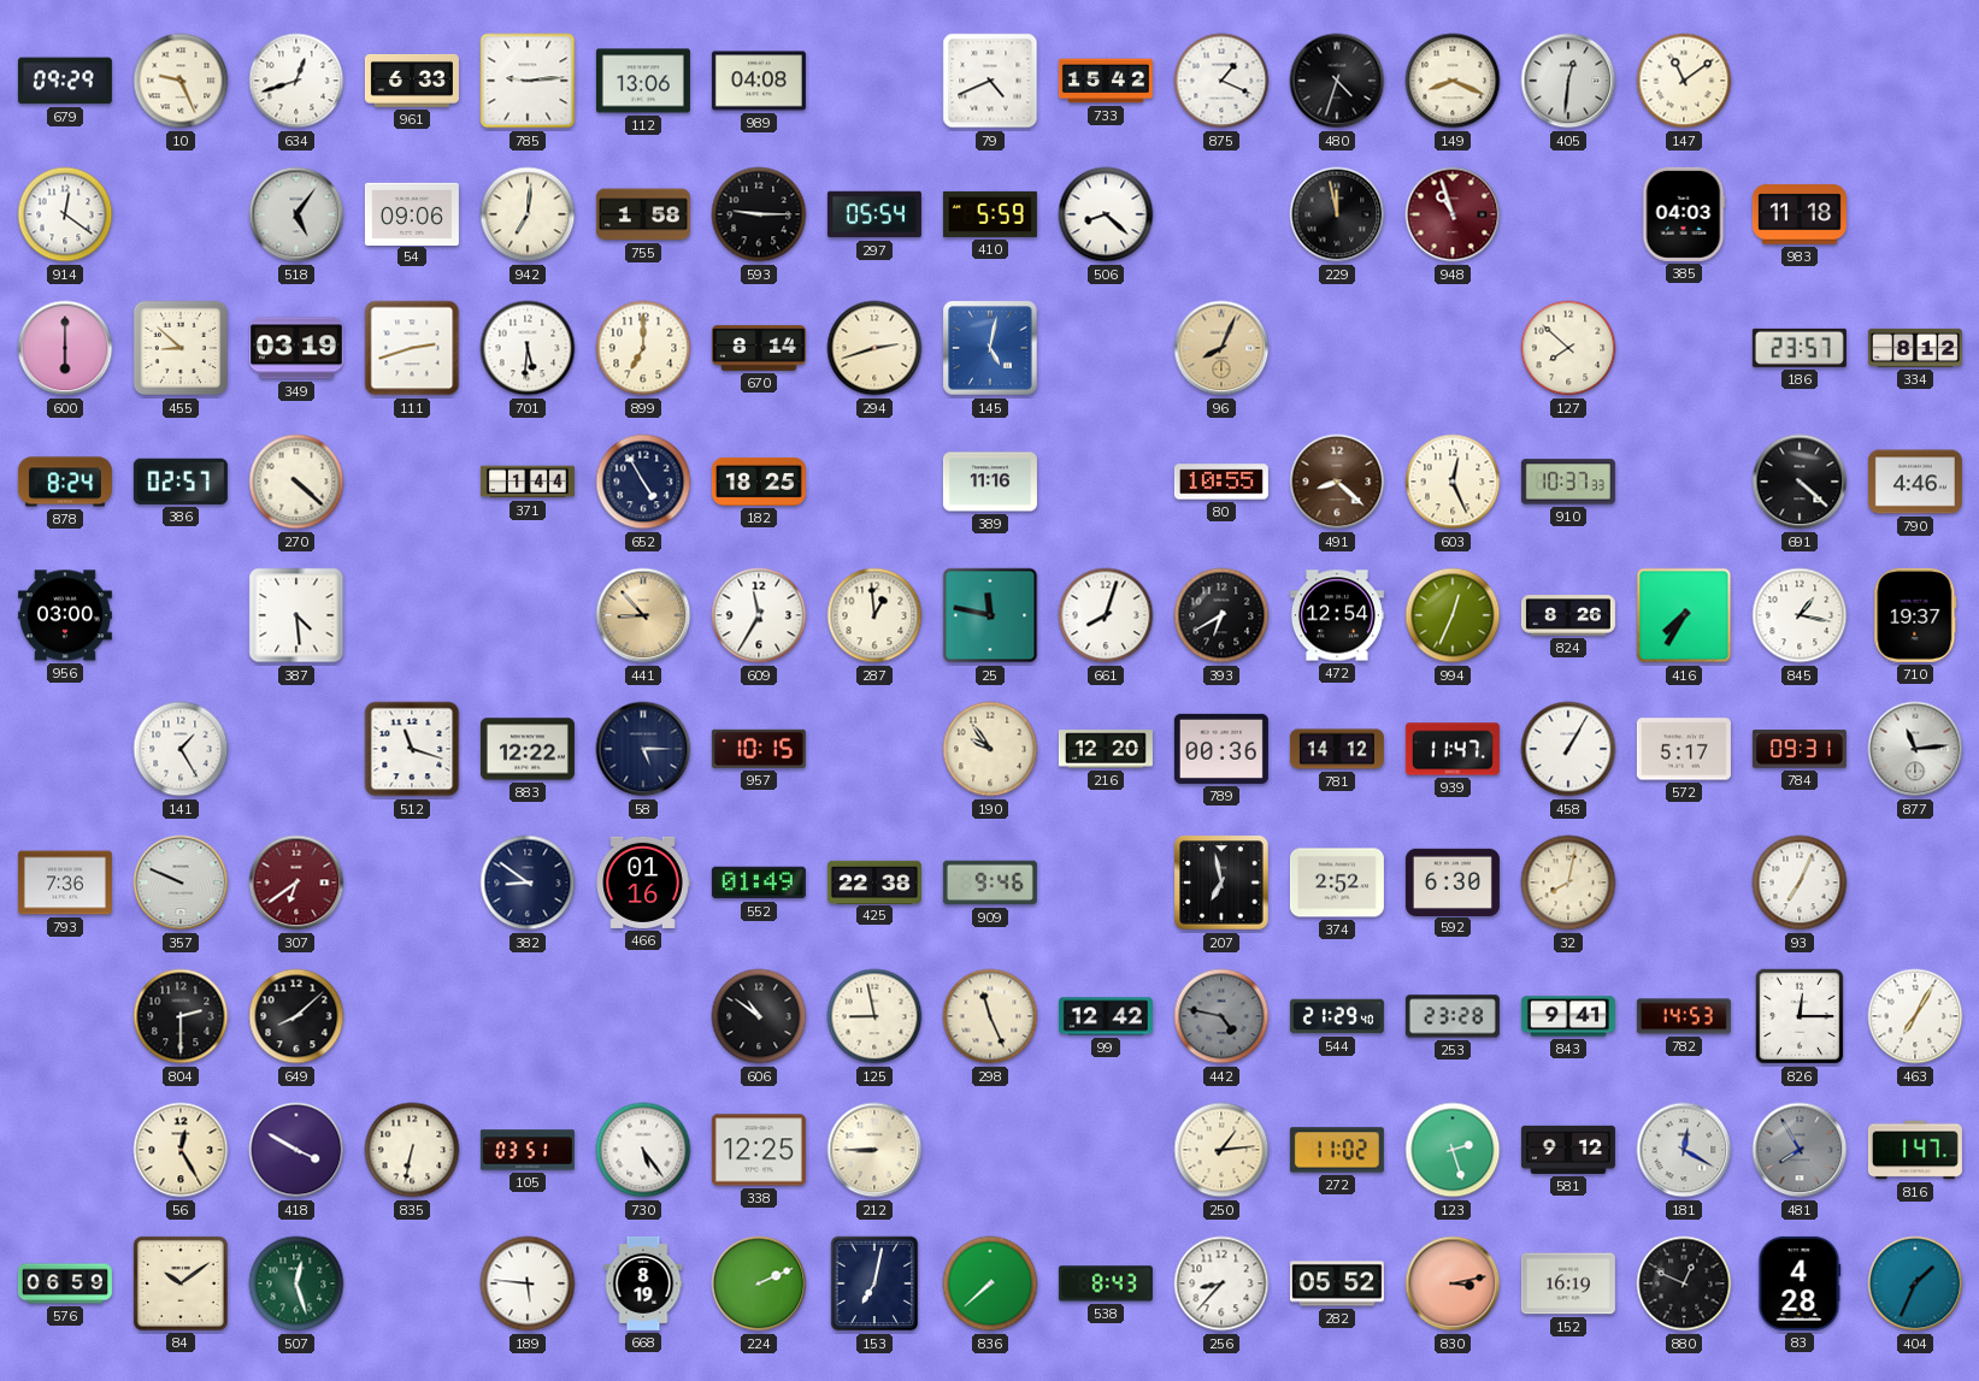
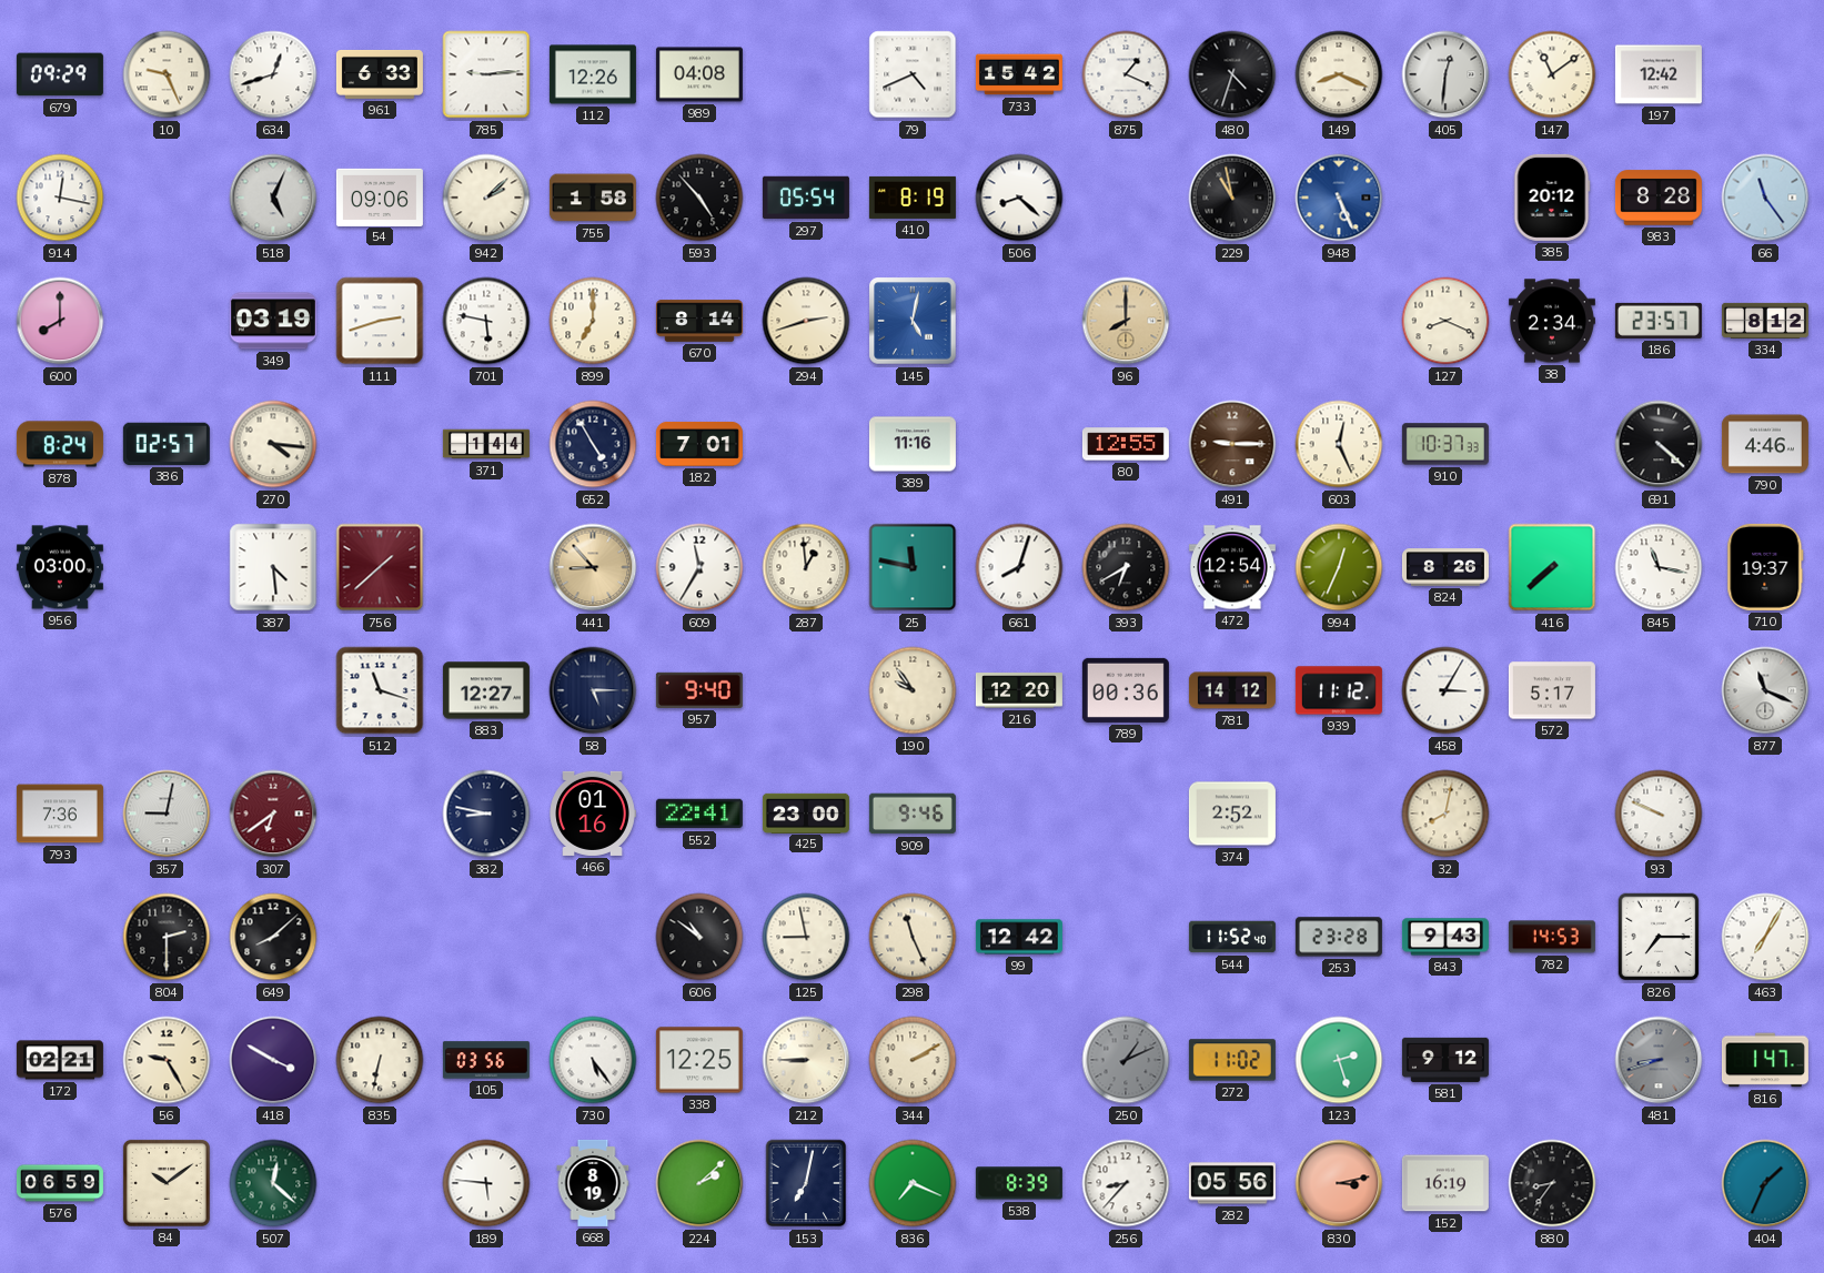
112: 13:06 -> 12:26
197: none -> 12:42
914: 12:21 -> 12:17
518: 5:06 -> 5:04
942: 7:01 -> 2:08
593: 9:15 -> 4:53
410: 5:59 -> 8:19
229: 11:58 -> 10:58
948: 10:57 -> 5:26
948 dial: burgundy -> blue
385: 04:03 -> 20:12
983: 11:18 -> 8:28
66: none -> 11:24
600: 6:00 -> 8:00
455: 8:52 -> none
701: 5:31 -> 5:47
96: 8:04 -> 8:00
127: 7:52 -> 8:19
38: none -> 2:34
270: 4:22 -> 4:16
182: 18:25 -> 7:01
80: 10:55 -> 12:55
491: 8:22 -> 9:15
756: none -> 1:38
416: 7:35 -> 7:38
845: 1:17 -> 11:17
141: 1:25 -> none
883: 12:22 -> 12:27
957: 10:15 -> 9:40
939: 11:47 -> 11:12
458: 1:05 -> 3:05
784: 09:31 -> none
877: 11:14 -> 11:19
357: 9:49 -> 9:02
382: 8:51 -> 8:47
552: 01:49 -> 22:41
425: 22:38 -> 23:00
207: 6:58 -> none
592: 6:30 -> none
93: 7:04 -> 9:49
442: 4:47 -> none
544: 21:29 -> 11:52
843: 9:41 -> 9:43
826: 12:15 -> 7:15
172: none -> 02:21
56: 12:25 -> 9:25
105: 03:51 -> 03:56
344: none -> 2:10
250: 1:14 -> 1:11
250 dial: cream -> grey
181: 12:20 -> none
481: 7:55 -> 8:42
507: 12:27 -> 12:22
224: 2:11 -> 2:08
836: 7:38 -> 7:19
538: 8:43 -> 8:39
282: 05:52 -> 05:56
880: 12:49 -> 8:36
83: 4:28 -> none
